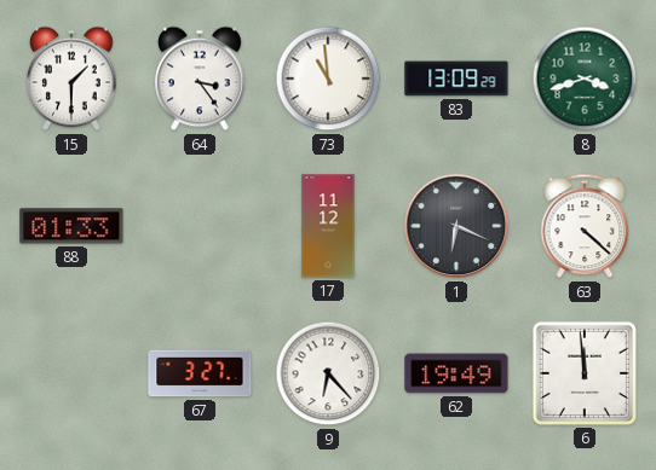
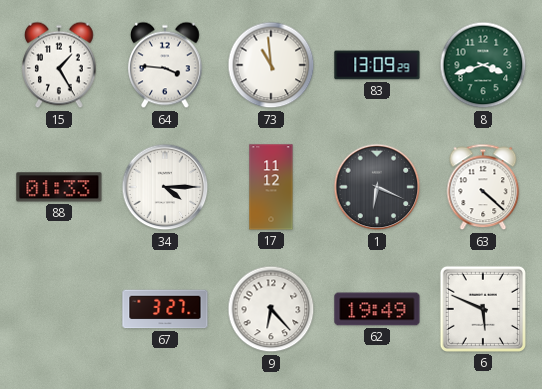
15: 1:30 -> 1:25
64: 3:24 -> 3:46
34: none -> 4:15
6: 11:59 -> 5:49
